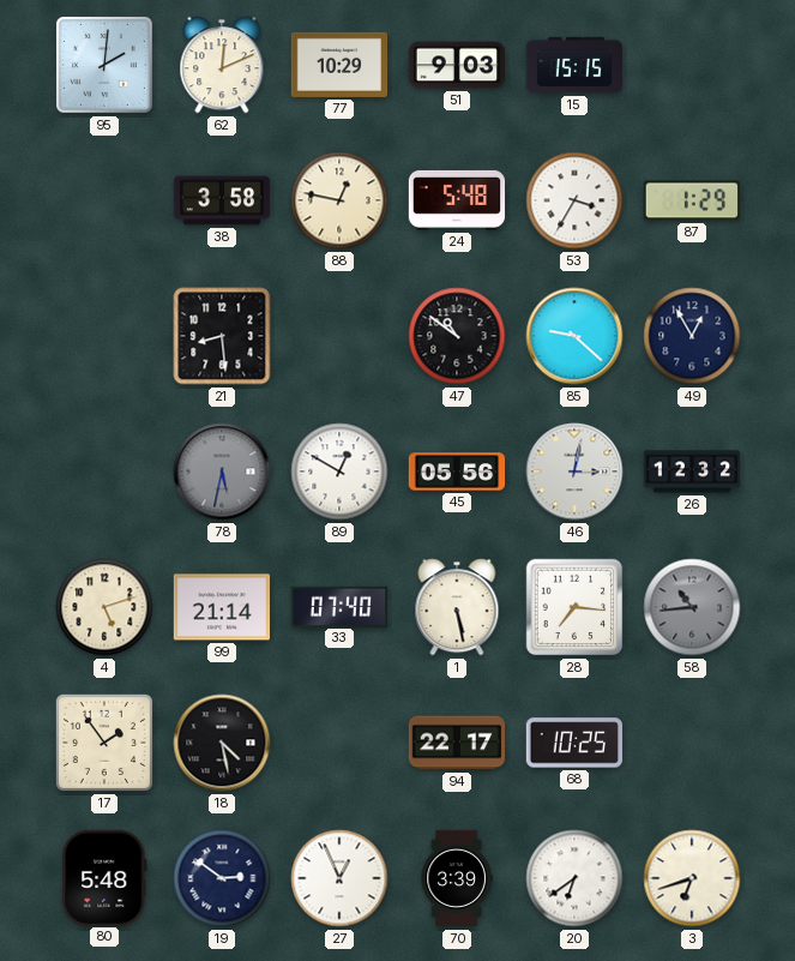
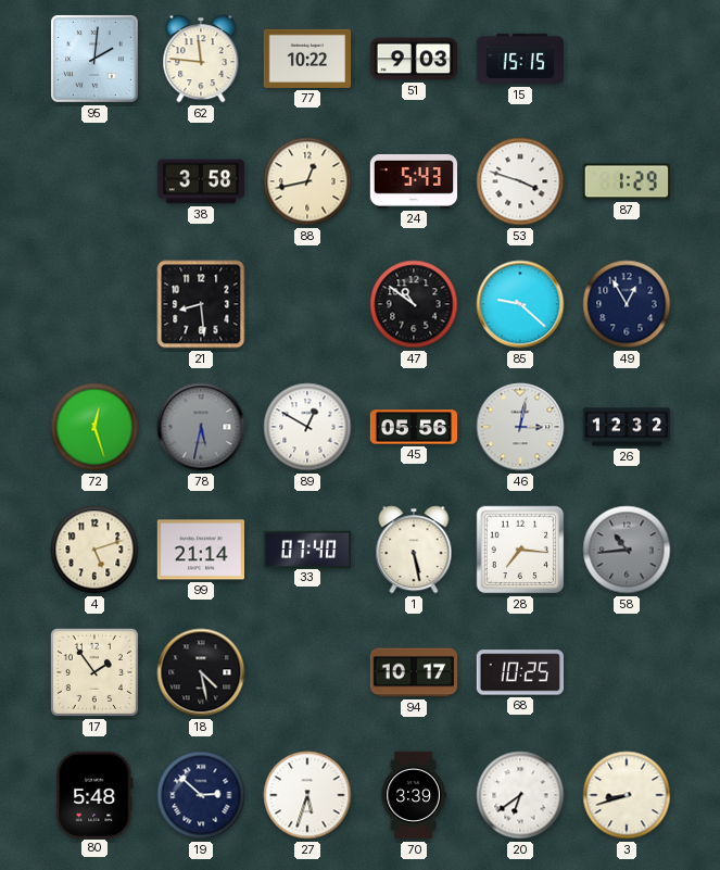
62: 12:11 -> 11:46
77: 10:29 -> 10:22
88: 12:47 -> 12:43
24: 5:48 -> 5:43
53: 3:35 -> 3:48
72: none -> 12:27
94: 22:17 -> 10:17
19: 2:51 -> 2:52
27: 12:56 -> 5:33
3: 6:42 -> 8:42
